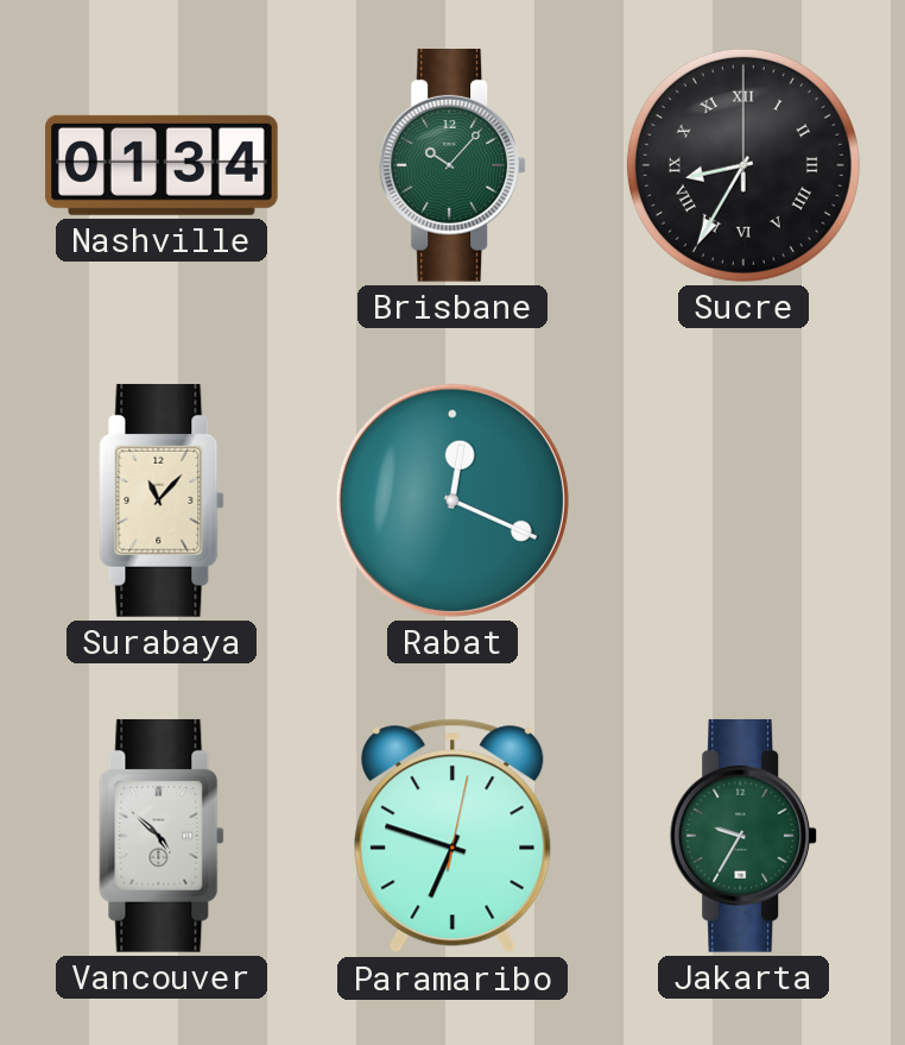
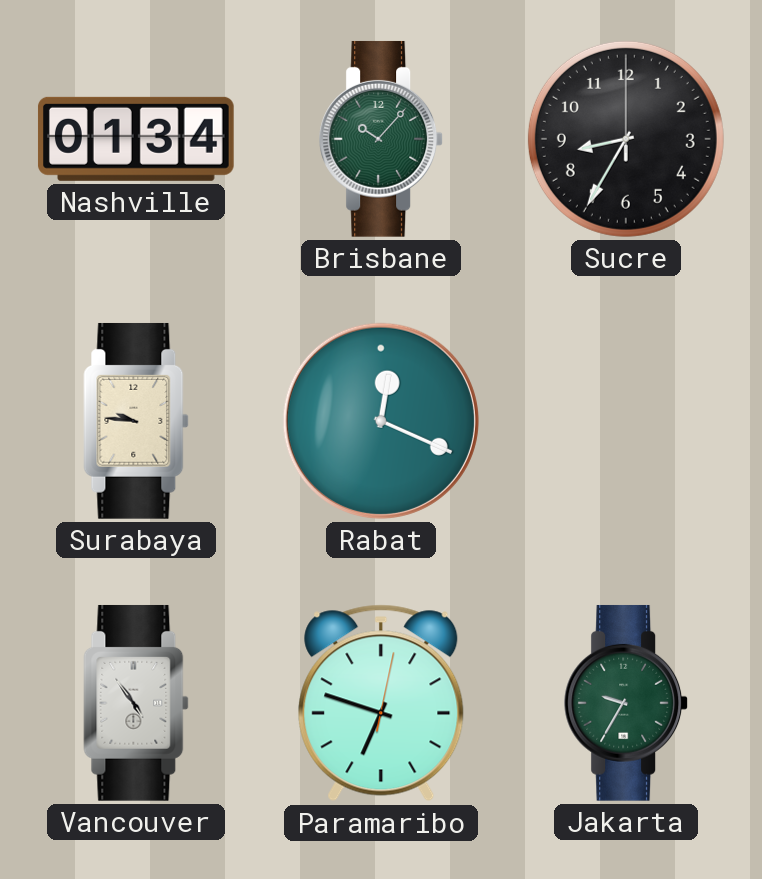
Sucre numerals: Roman -> Arabic
Surabaya: 11:07 -> 9:46
Vancouver: 4:52 -> 4:54
